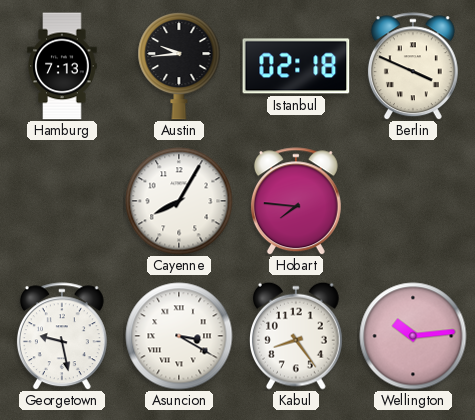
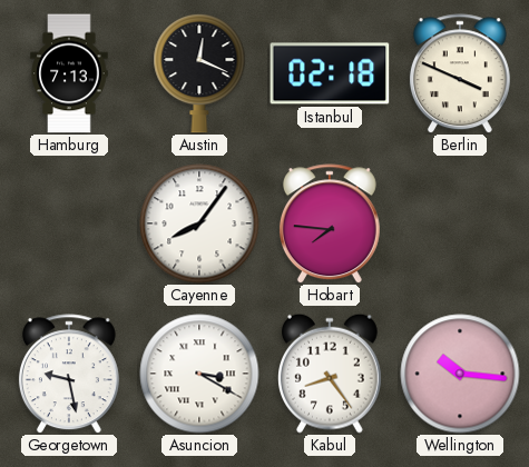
Austin: 9:44 -> 12:19
Cayenne: 8:05 -> 8:06
Wellington: 10:14 -> 10:16
